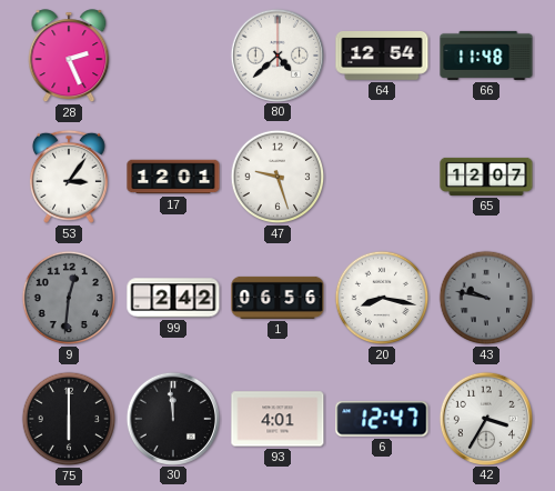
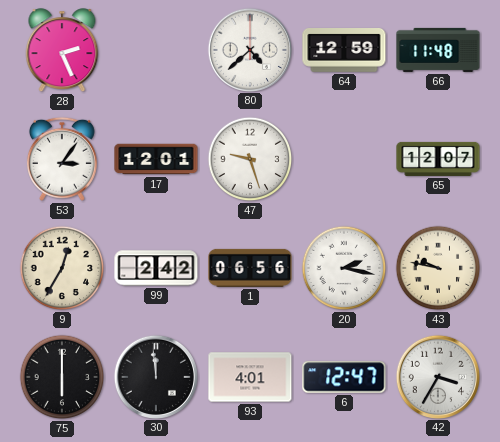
64: 12:54 -> 12:59
9: 12:31 -> 12:35
9 dial: grey -> cream
20: 8:17 -> 2:17
43 dial: grey -> cream
